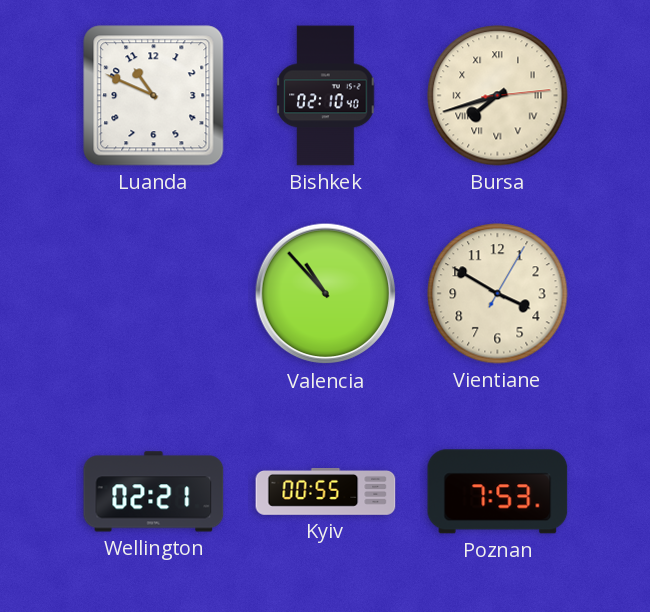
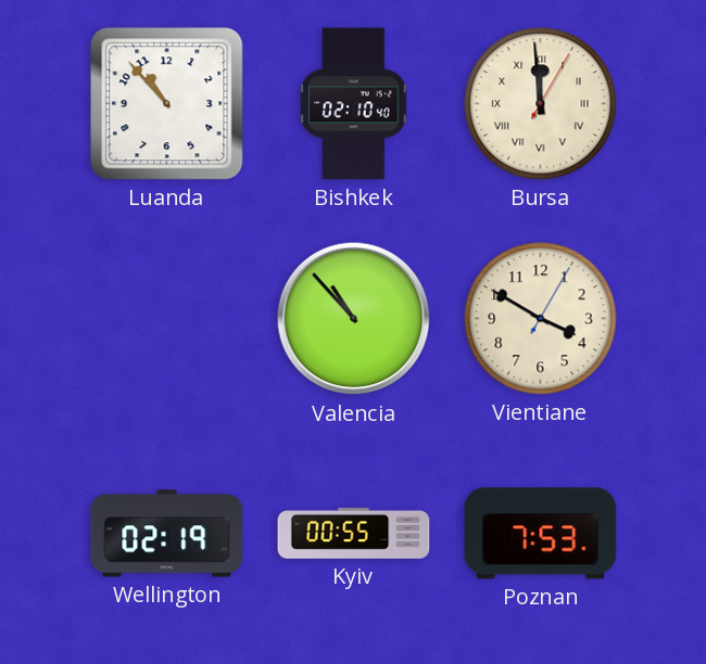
Luanda: 10:49 -> 10:53
Bursa: 7:42 -> 11:59
Wellington: 02:21 -> 02:19
